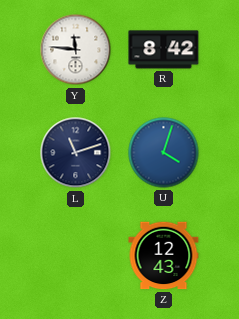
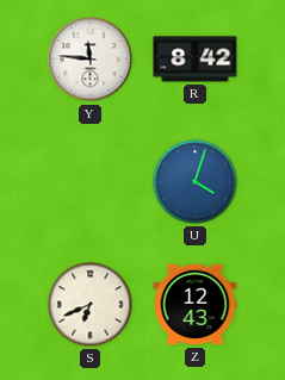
L: 11:12 -> none
S: none -> 6:41
